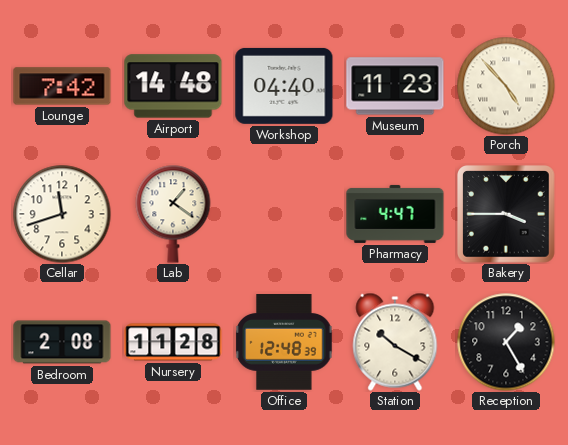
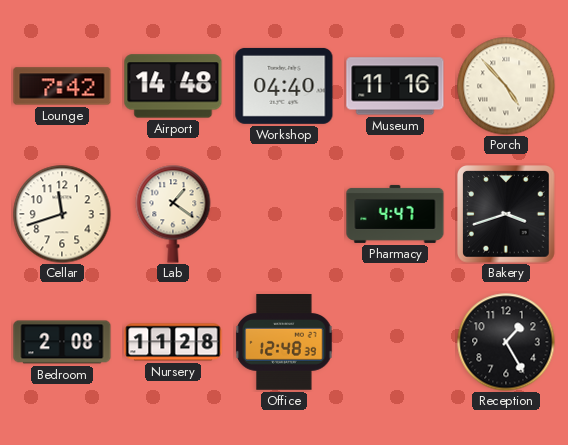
Museum: 11:23 -> 11:16
Bakery: 3:45 -> 3:42
Station: 10:20 -> none
